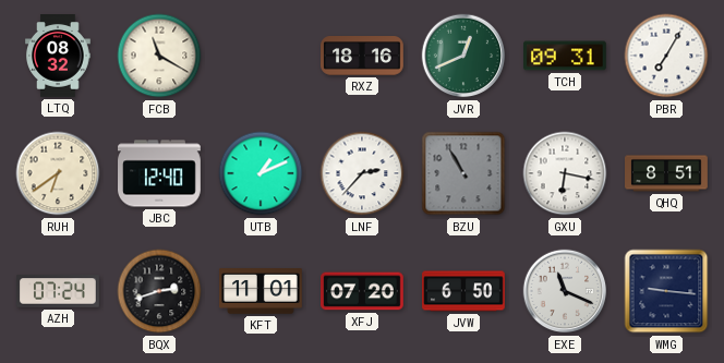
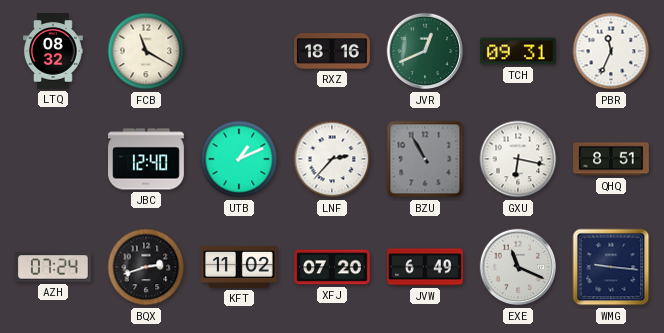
PBR: 7:05 -> 11:34
RUH: 6:39 -> none
KFT: 11:01 -> 11:02
JVW: 6:50 -> 6:49
